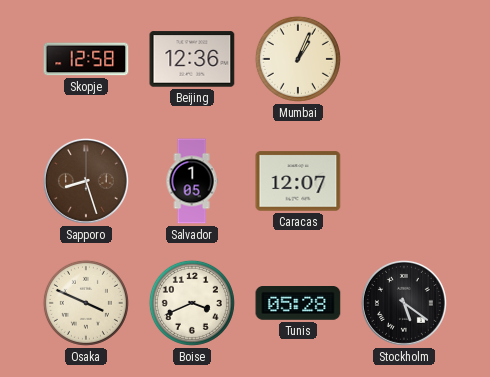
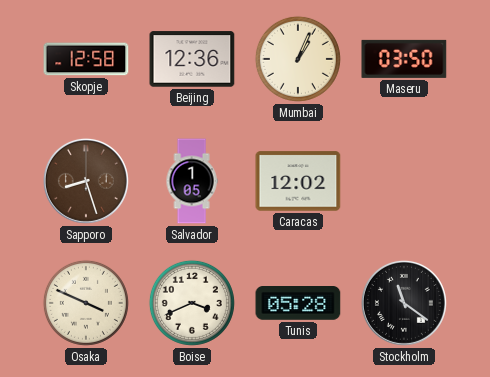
Maseru: none -> 03:50
Caracas: 12:07 -> 12:02
Stockholm: 5:21 -> 11:21
